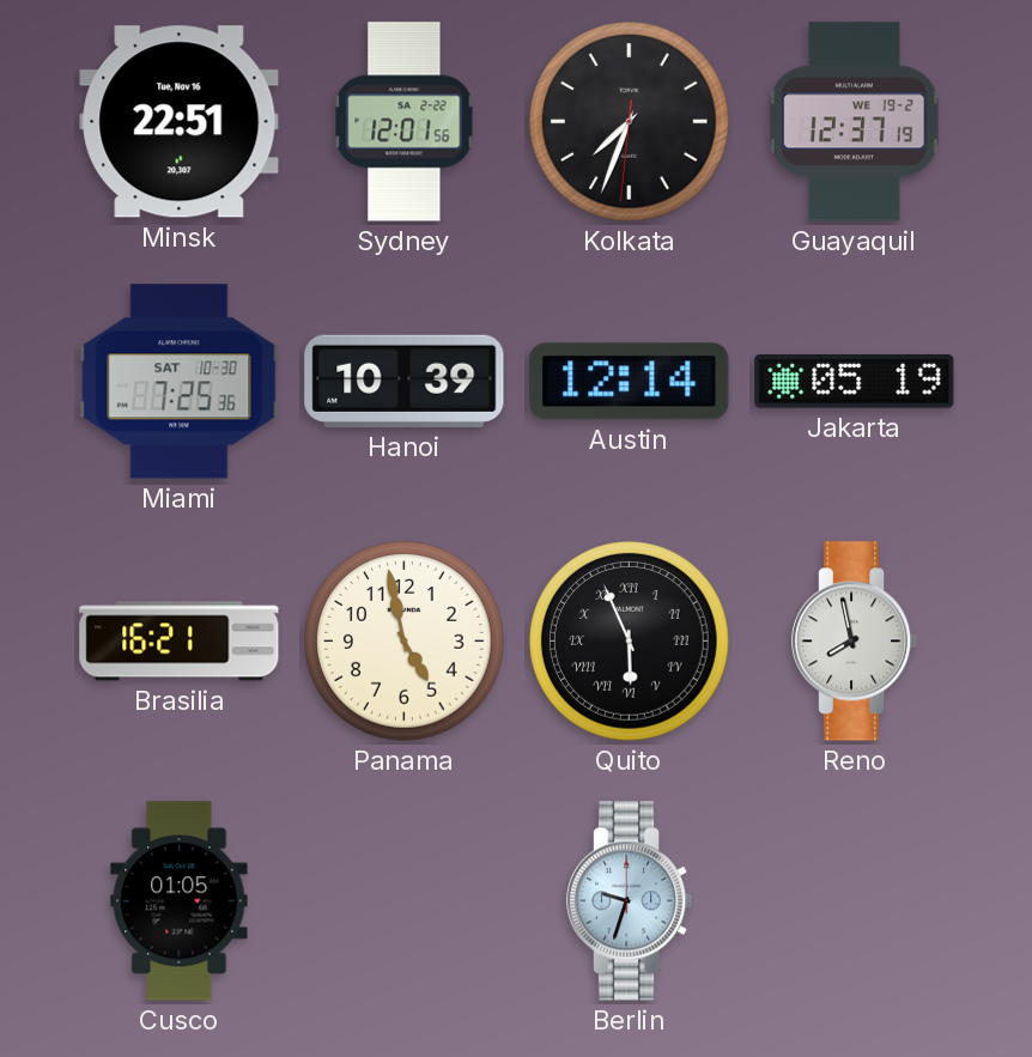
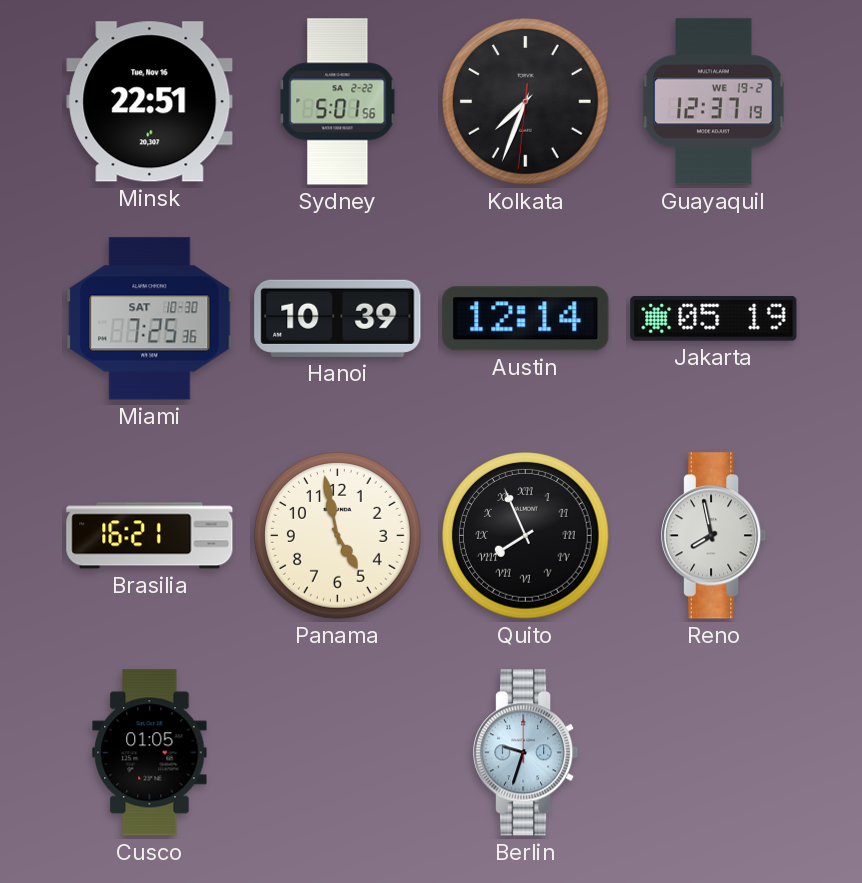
Sydney: 12:01 -> 5:01
Quito: 5:56 -> 7:56
